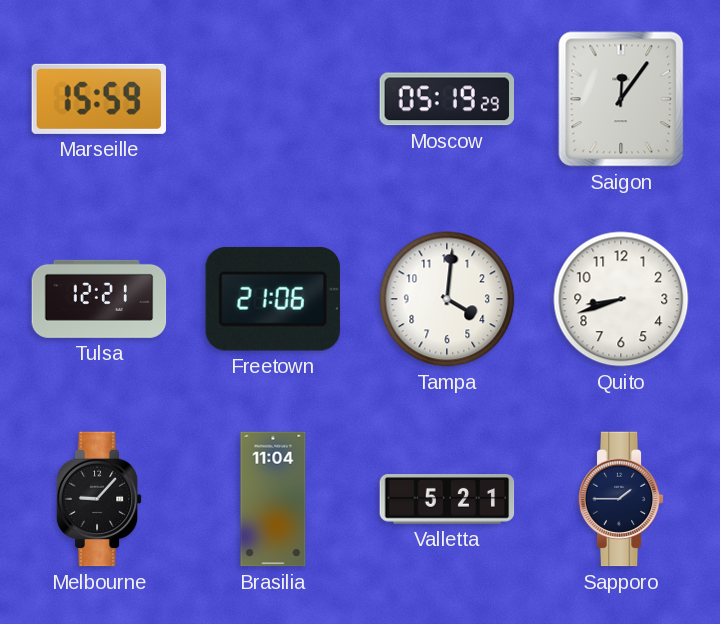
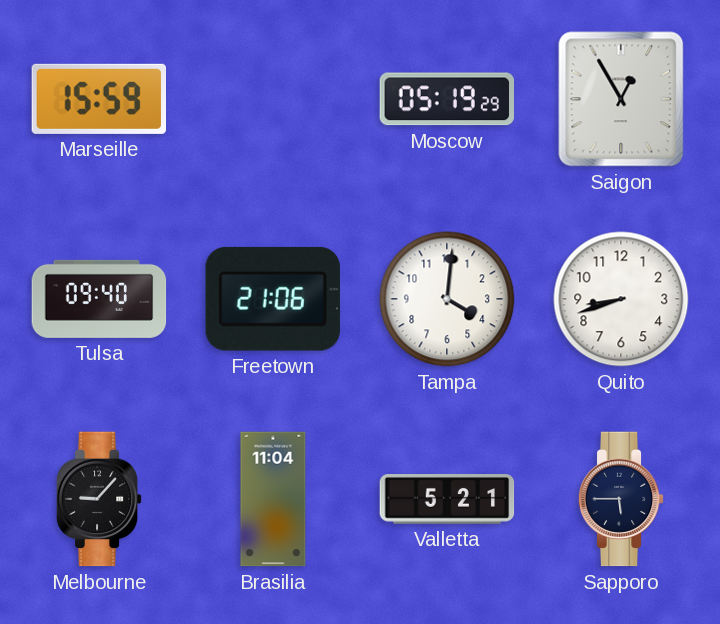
Saigon: 12:06 -> 12:55
Tulsa: 12:21 -> 09:40
Sapporo: 1:45 -> 5:45
